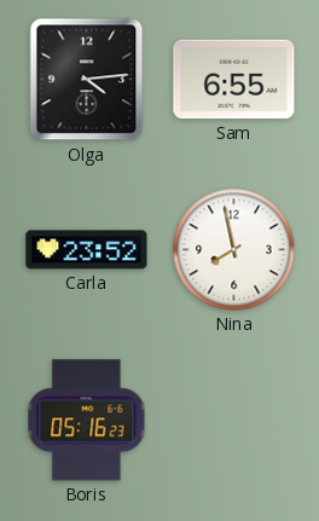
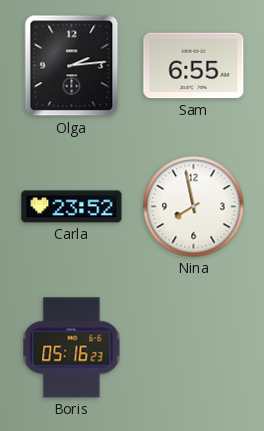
Olga: 4:14 -> 2:14
